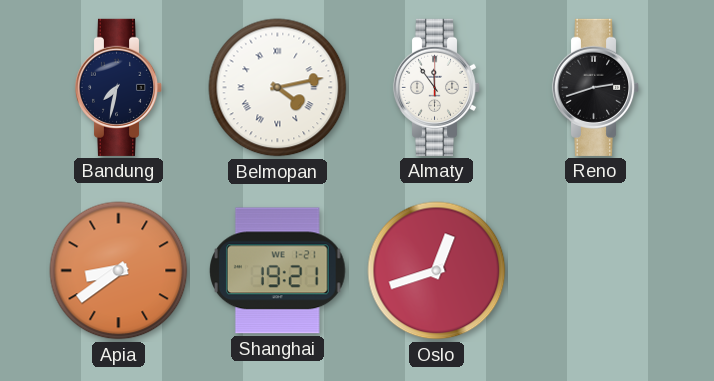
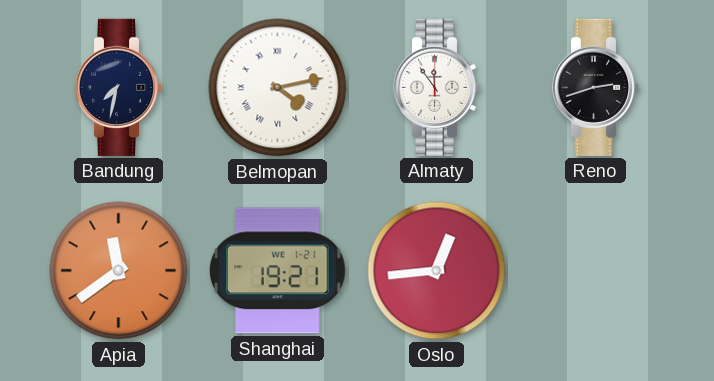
Apia: 8:39 -> 11:39
Oslo: 12:42 -> 12:44
